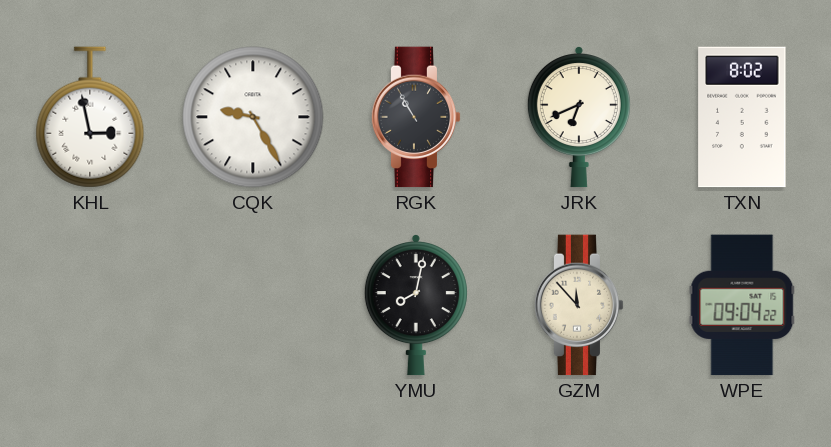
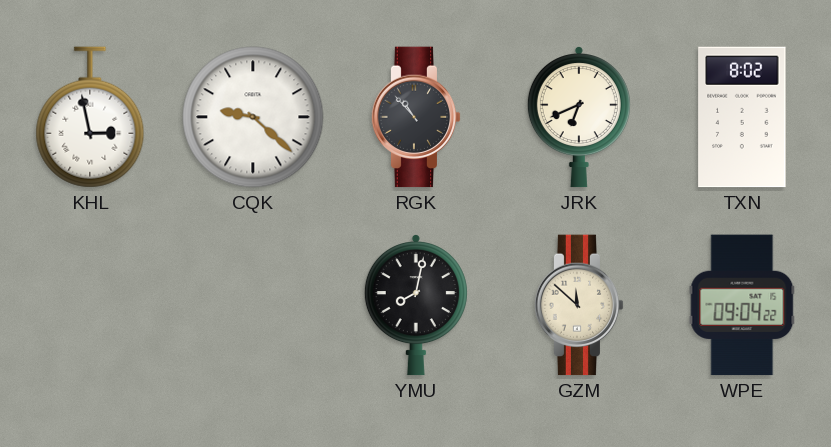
CQK: 9:25 -> 9:22
RGK: 10:55 -> 10:53
GZM: 11:53 -> 11:52
